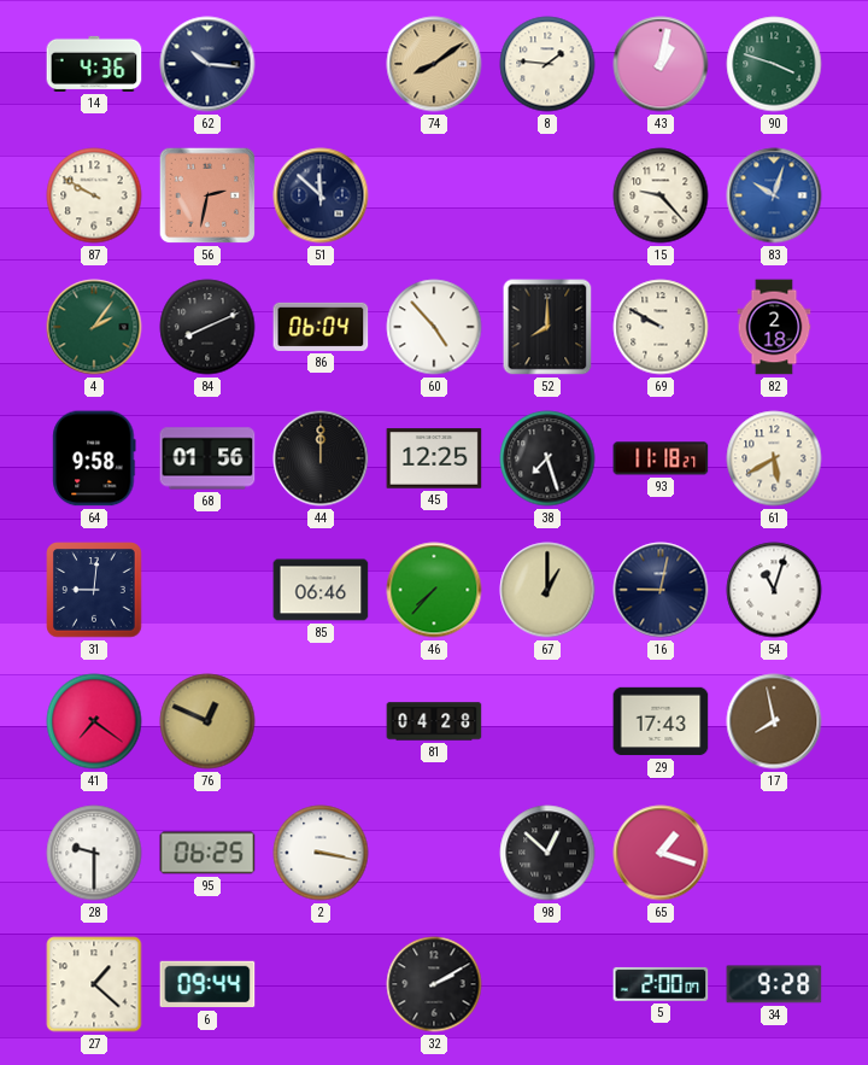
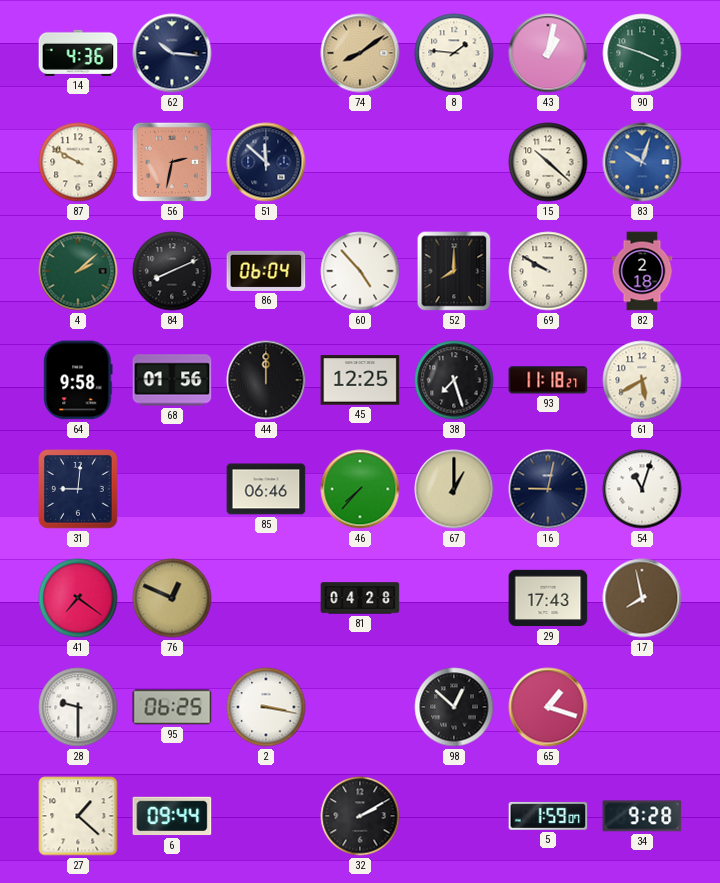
15: 9:23 -> 10:22
4: 2:06 -> 2:08
5: 2:00 -> 1:59
